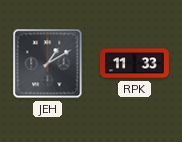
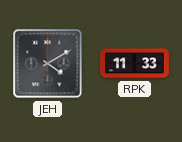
JEH: 1:10 -> 4:10
